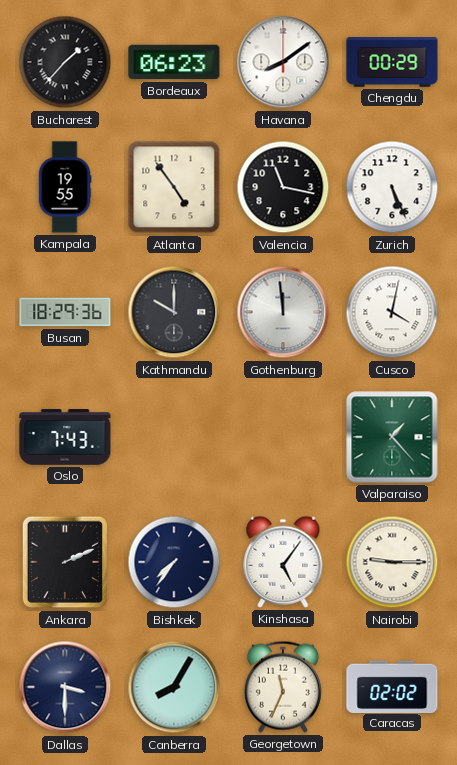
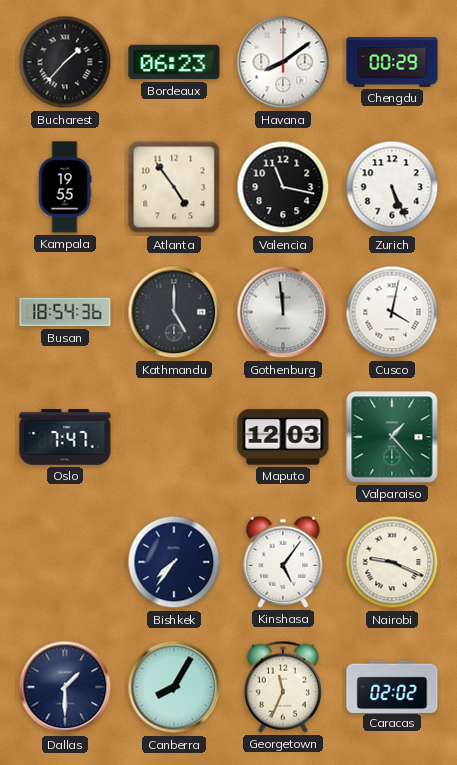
Busan: 18:29 -> 18:54
Kathmandu: 10:00 -> 5:00
Oslo: 7:43 -> 7:47
Maputo: none -> 12:03
Ankara: 2:11 -> none
Nairobi: 9:15 -> 9:19
Dallas: 3:30 -> 1:30
